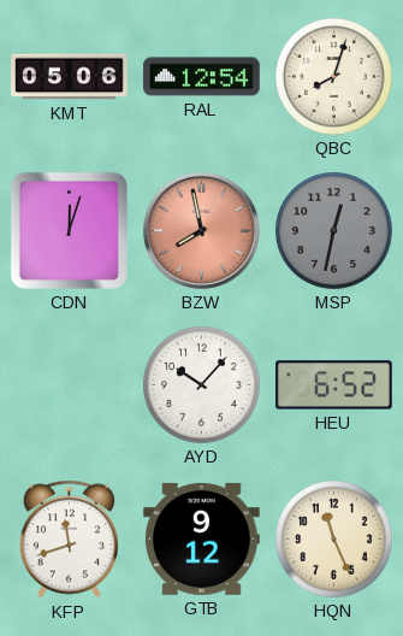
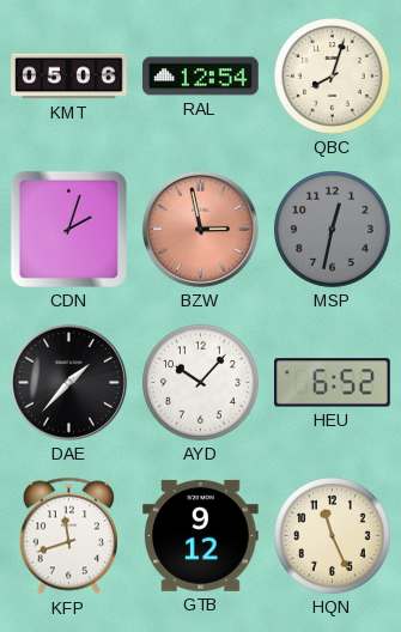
CDN: 12:03 -> 2:03
BZW: 7:58 -> 2:58
DAE: none -> 1:37
